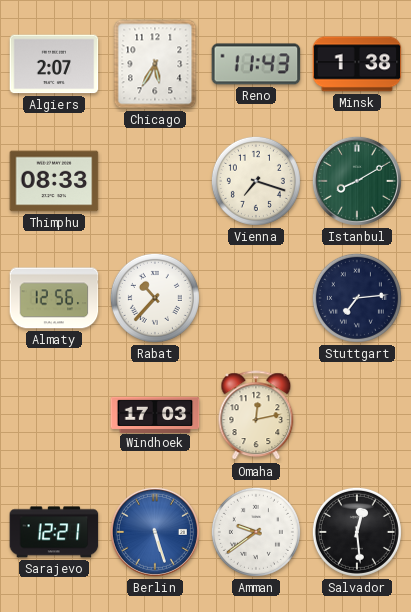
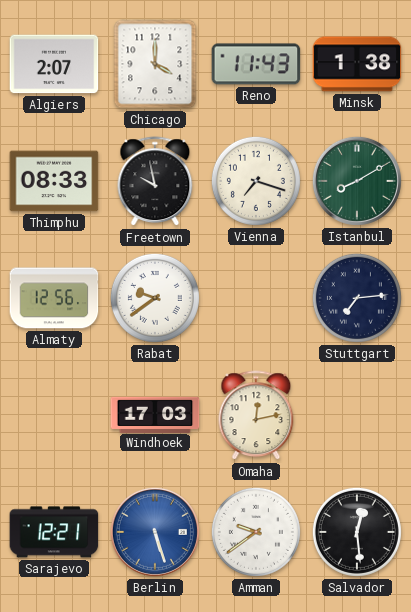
Chicago: 5:35 -> 4:00
Freetown: none -> 9:58
Rabat: 10:37 -> 9:39
